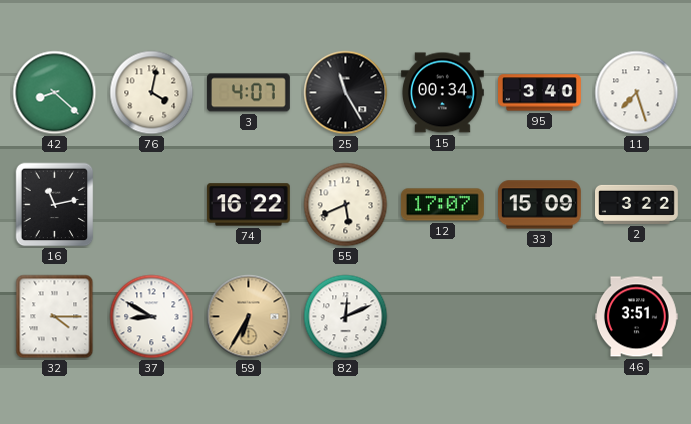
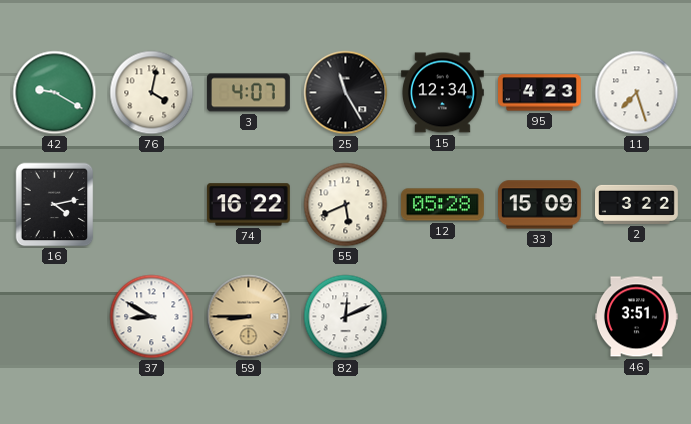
42: 8:22 -> 9:20
15: 00:34 -> 12:34
95: 3:40 -> 4:23
16: 11:13 -> 4:13
12: 17:07 -> 05:28
32: 4:15 -> none
59: 6:35 -> 8:45
